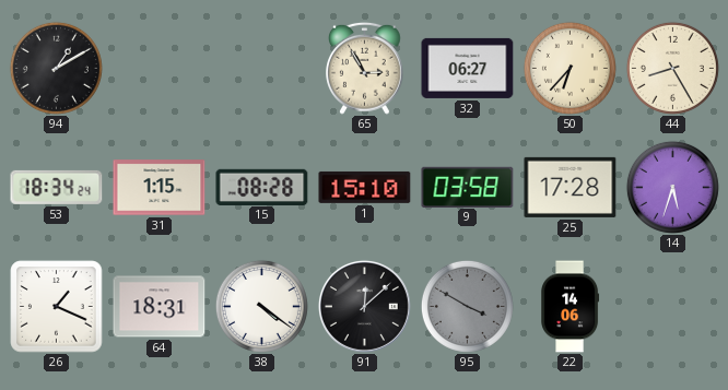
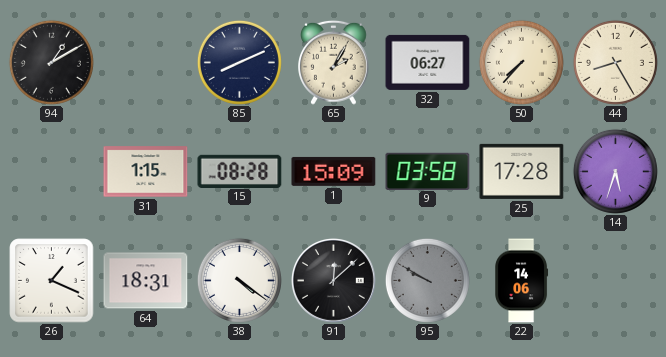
85: none -> 8:11
65: 2:55 -> 2:05
50: 6:37 -> 7:37
53: 18:34 -> none
1: 15:10 -> 15:09
95: 3:50 -> 9:50
